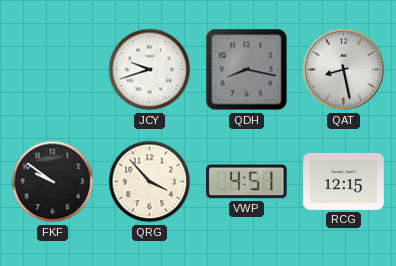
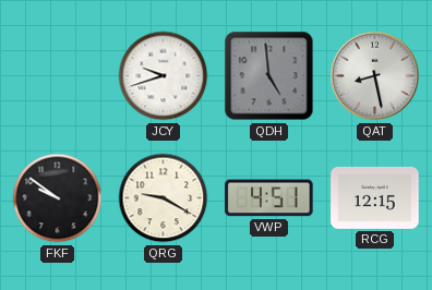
QDH: 8:17 -> 4:59
QRG: 3:53 -> 9:20
